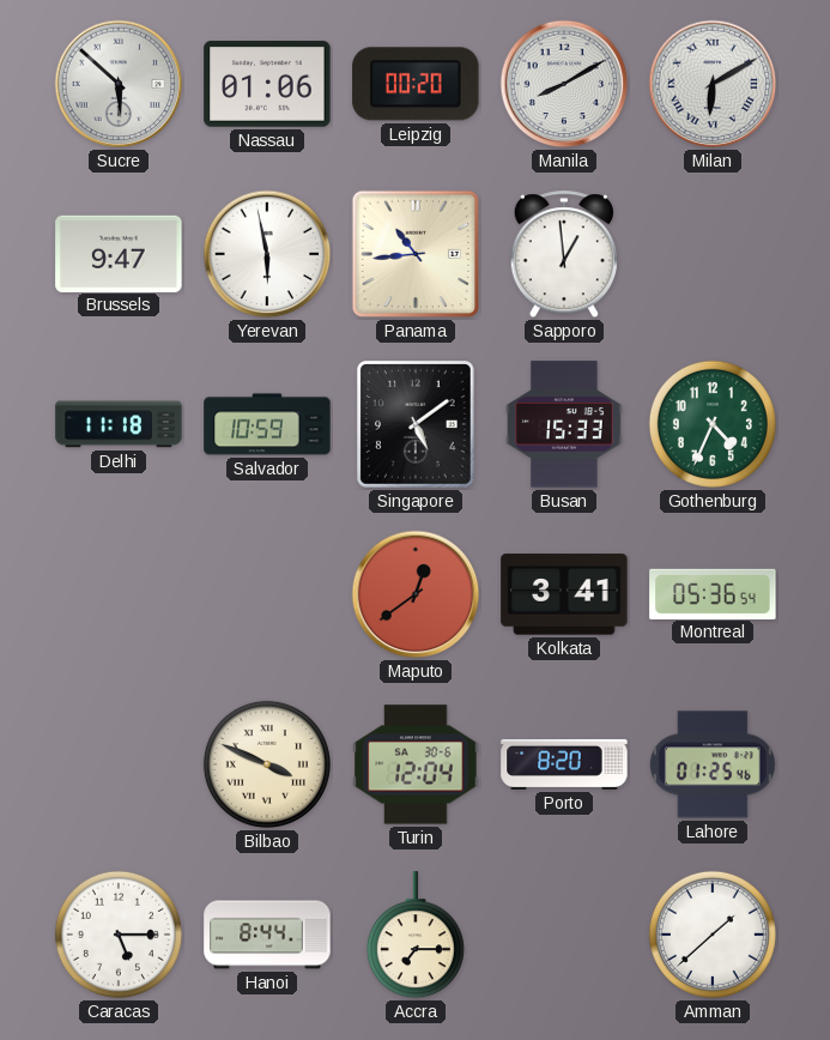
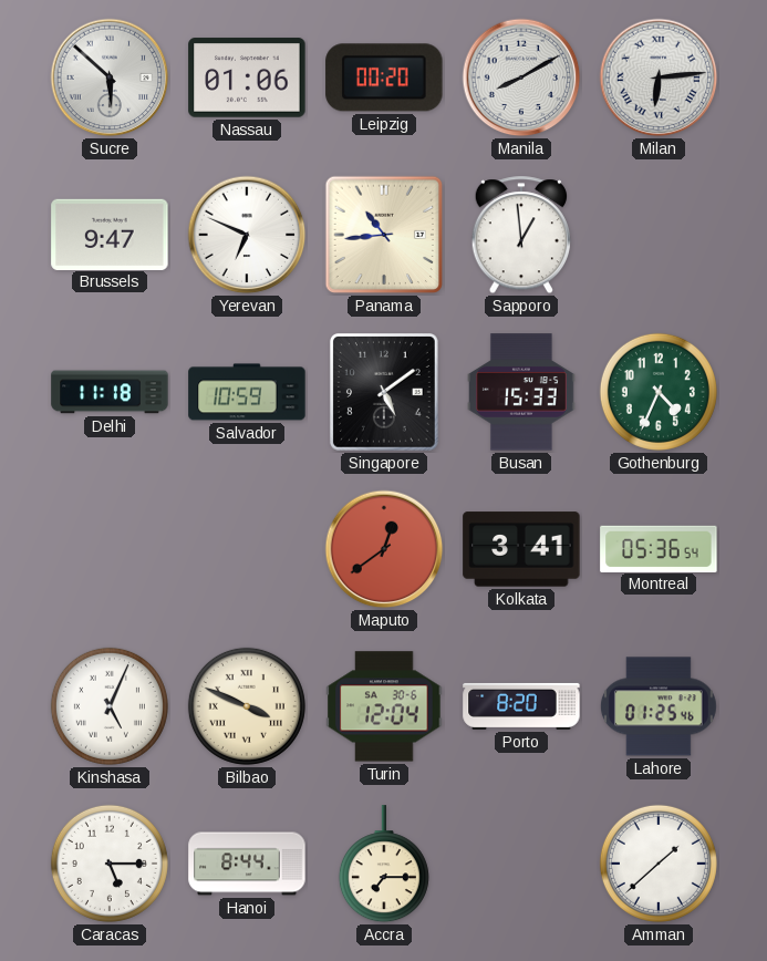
Milan: 6:10 -> 6:14
Yerevan: 5:58 -> 6:49
Kinshasa: none -> 5:04
